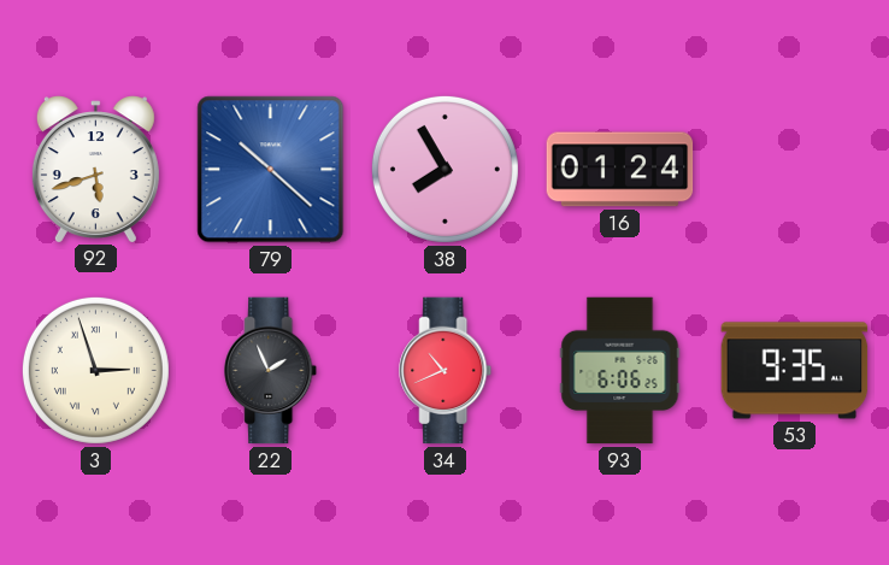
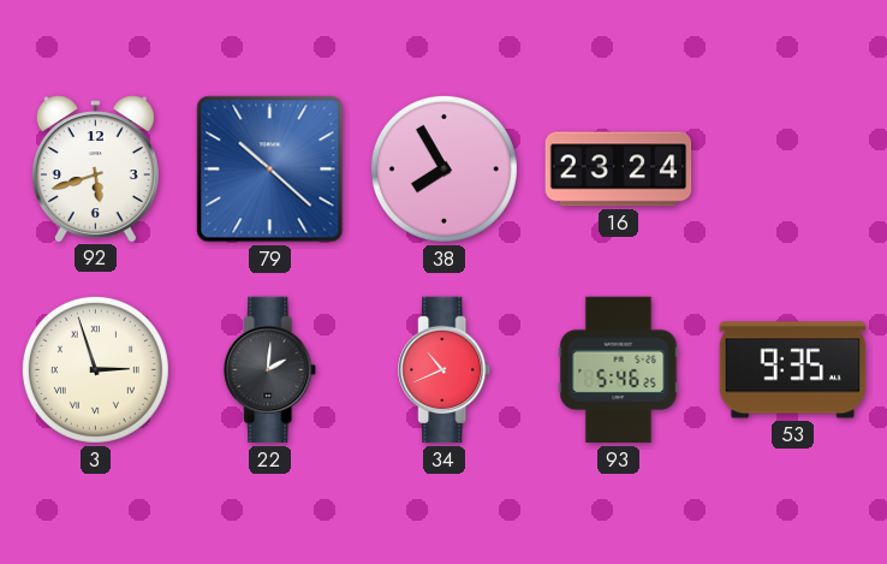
16: 01:24 -> 23:24
22: 1:56 -> 2:01
93: 6:06 -> 5:46
